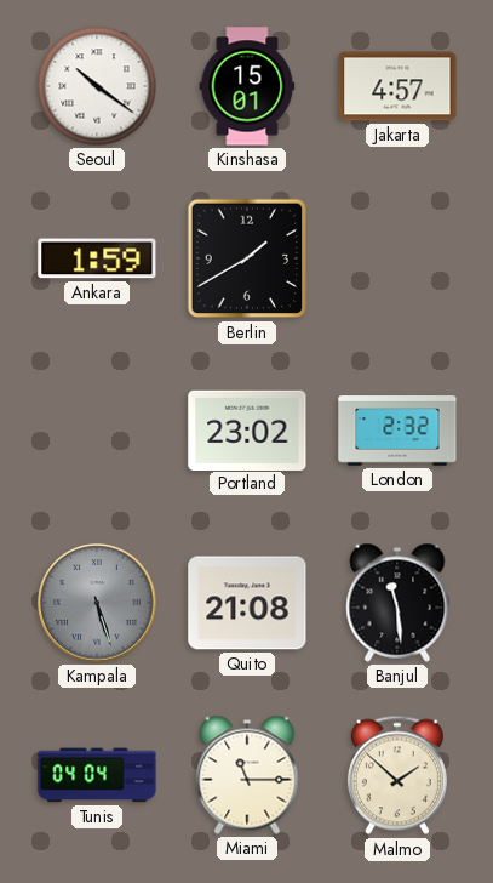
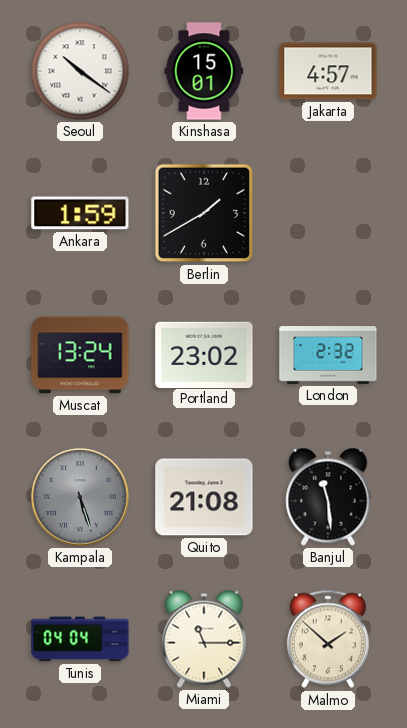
Muscat: none -> 13:24
